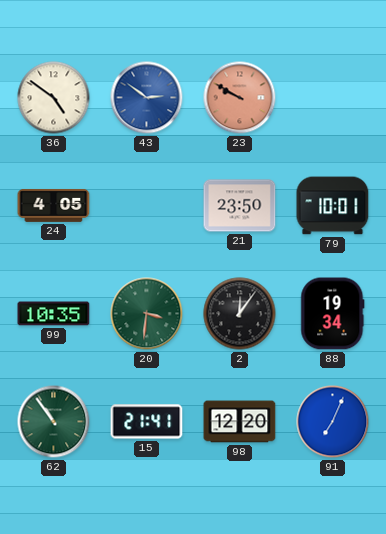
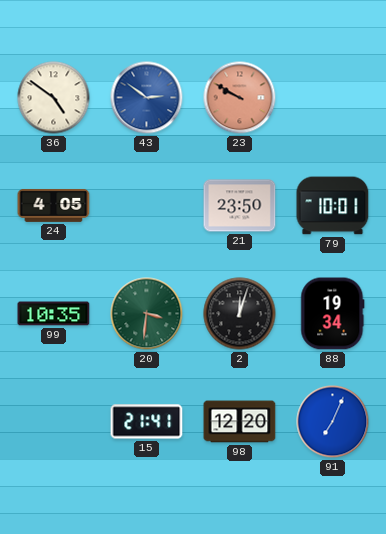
2: 12:06 -> 12:03
62: 10:54 -> none
